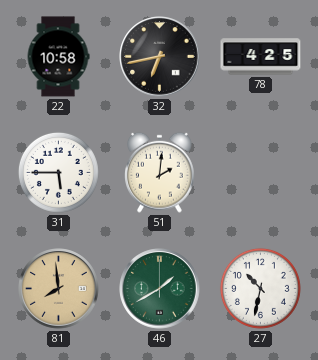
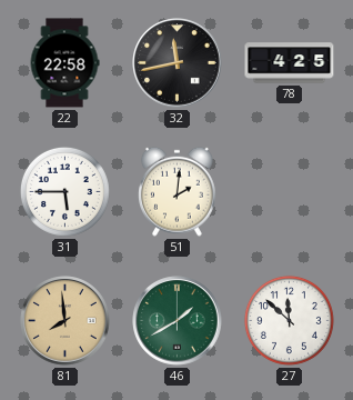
22: 10:58 -> 22:58
32: 6:43 -> 11:43
27: 10:32 -> 11:52
